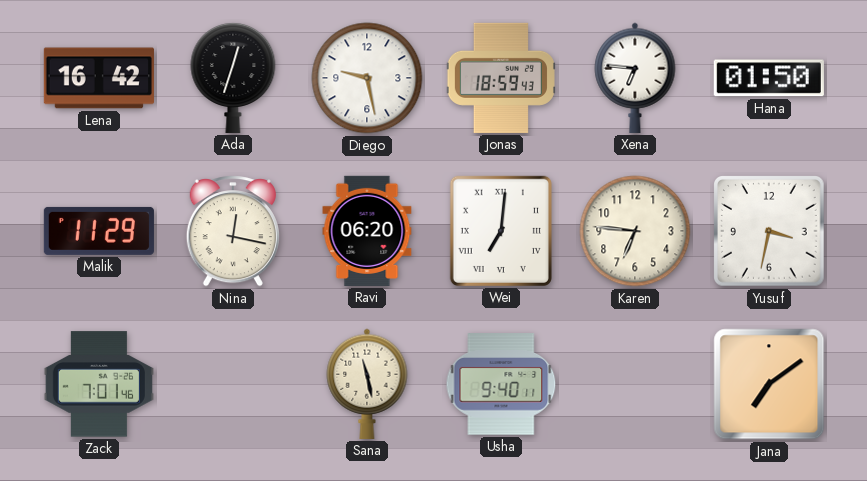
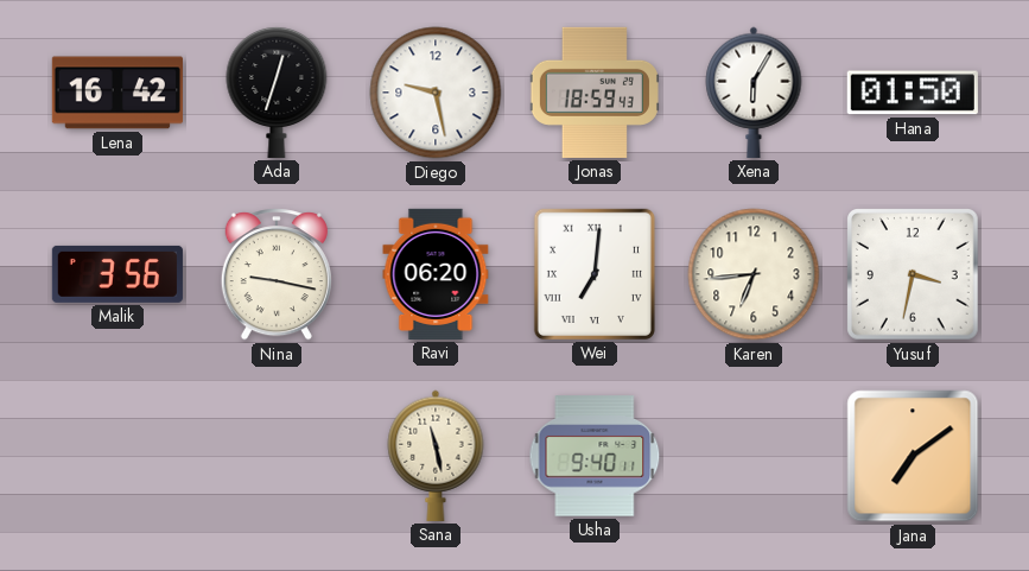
Xena: 6:46 -> 6:05
Malik: 11:29 -> 3:56
Nina: 12:17 -> 9:17
Karen: 6:46 -> 6:44
Zack: 7:01 -> none
